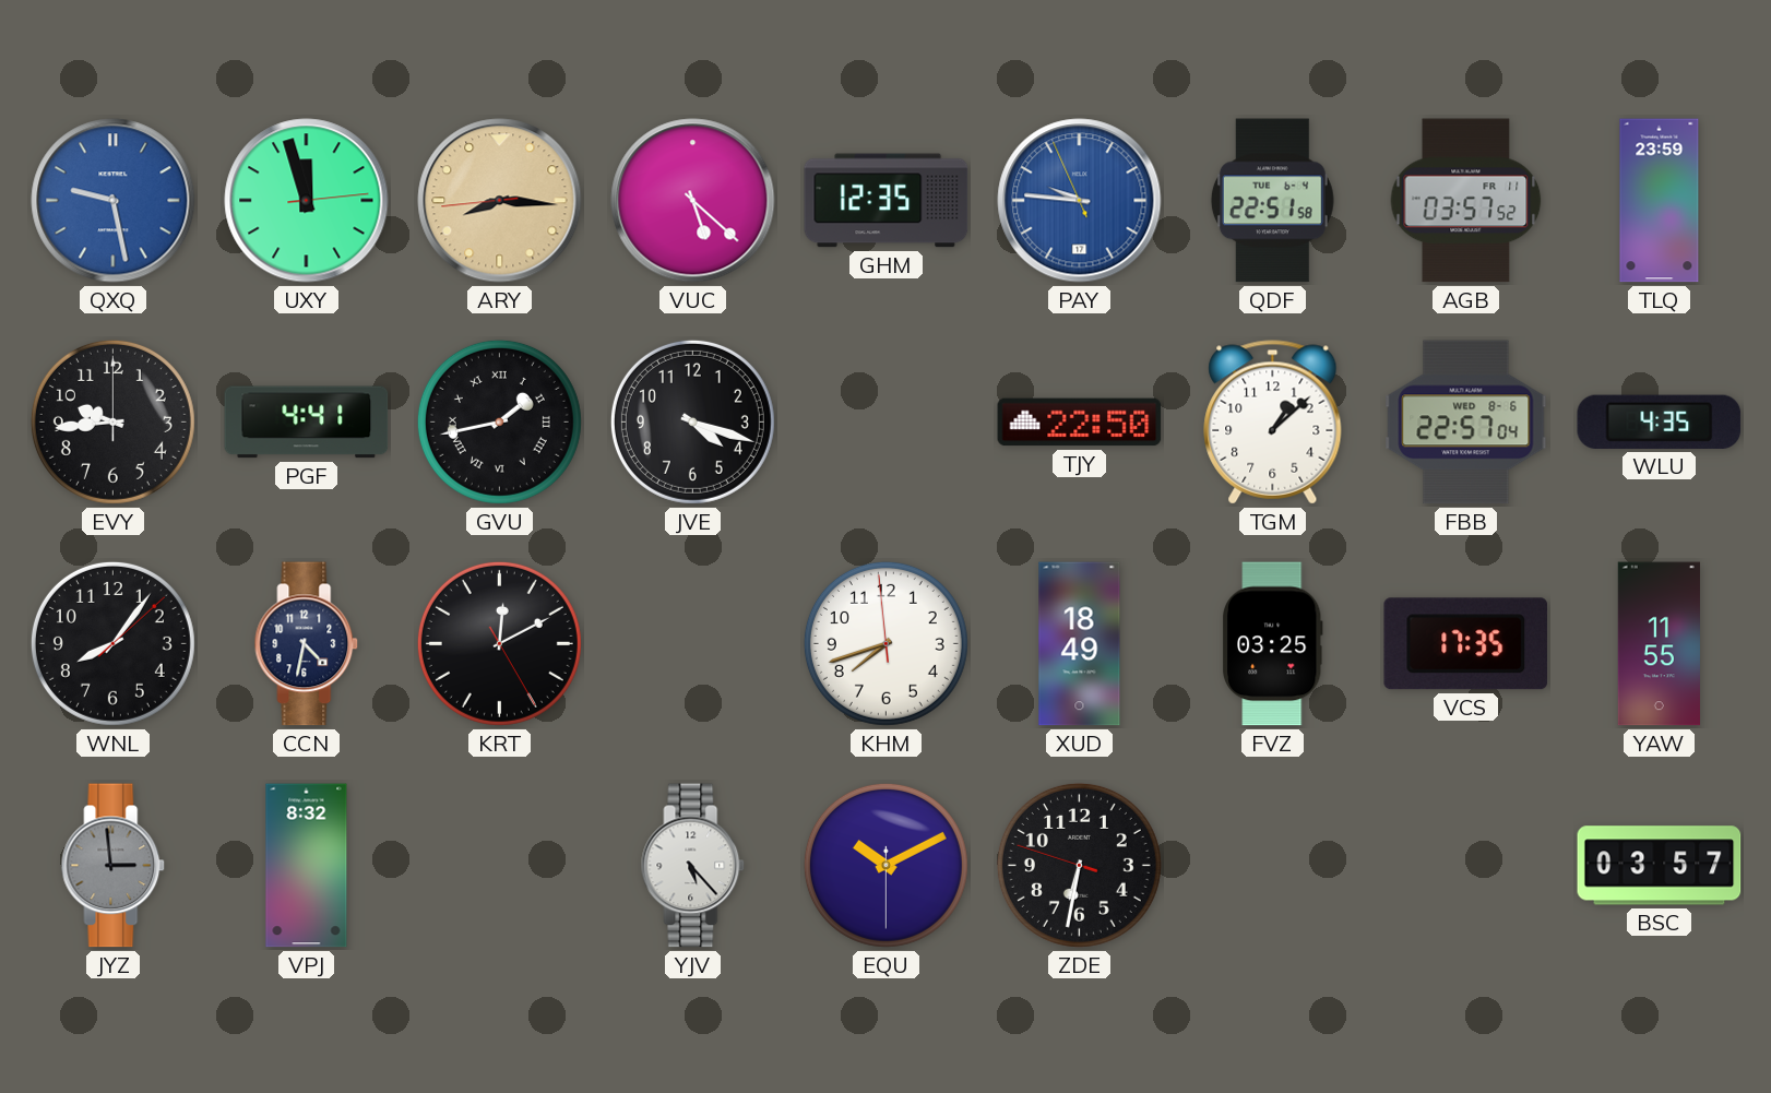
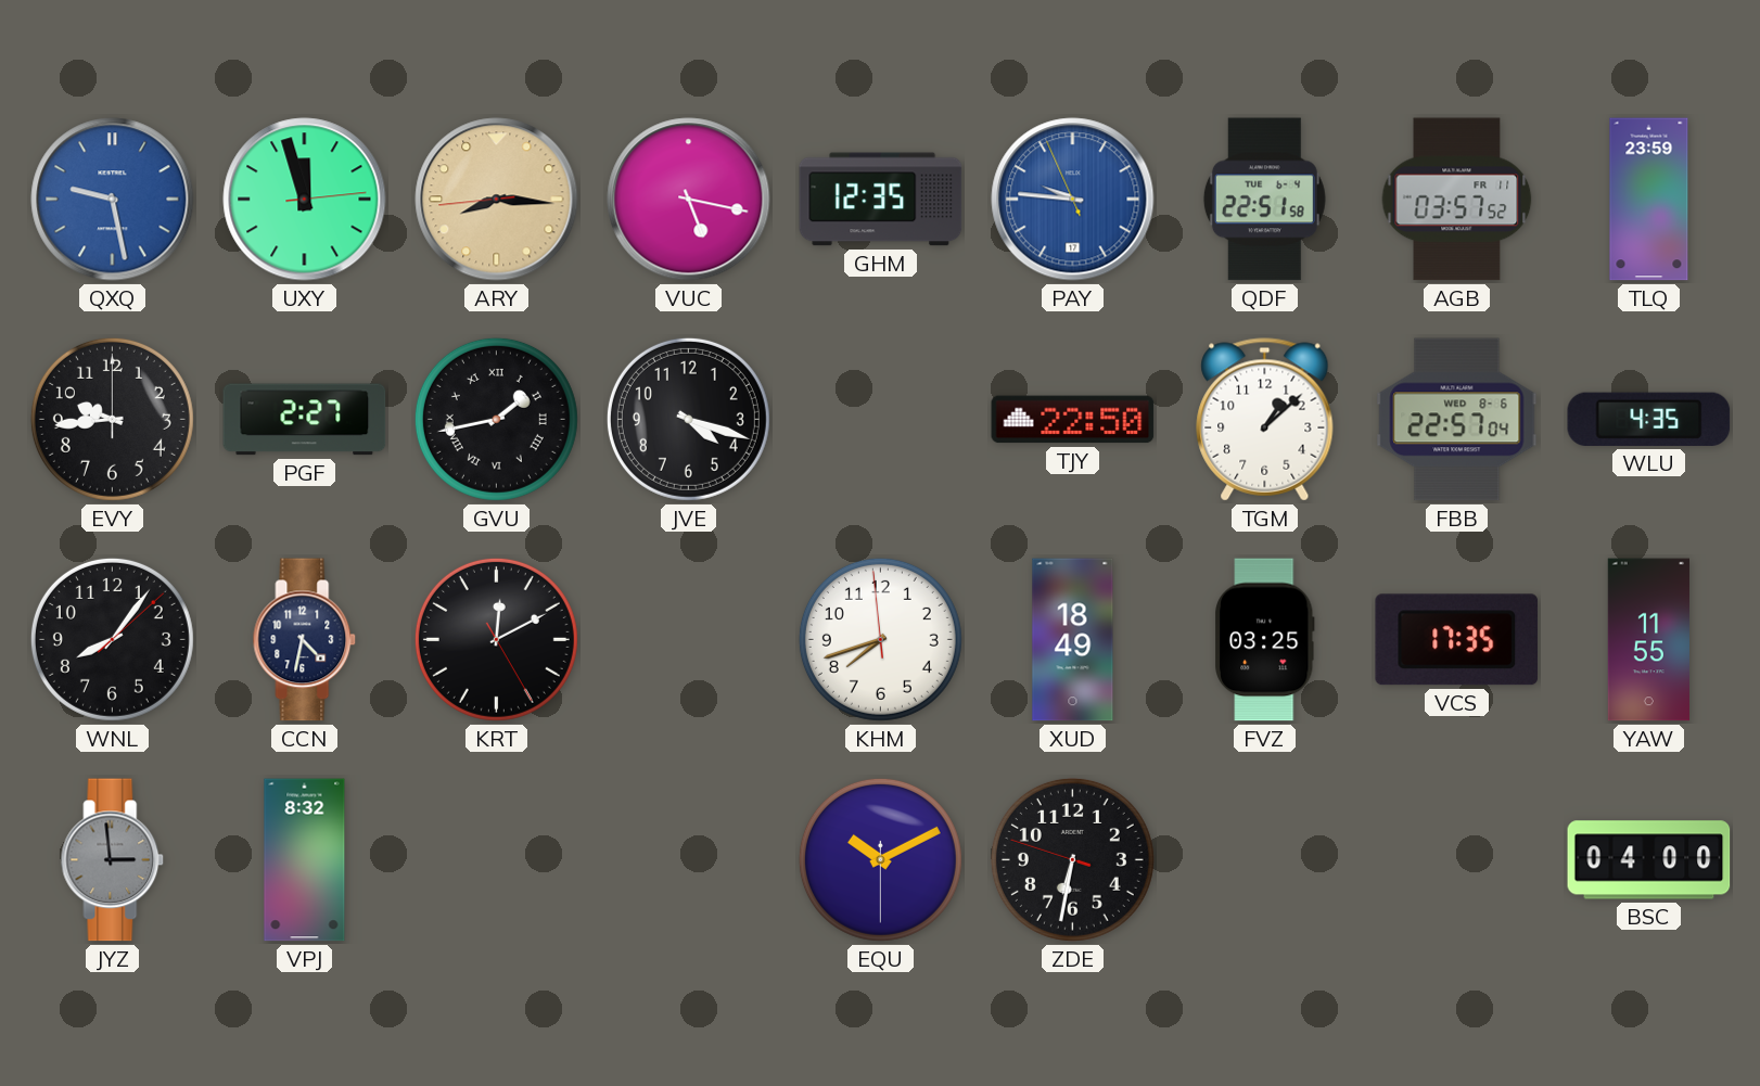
VUC: 5:22 -> 5:17
PGF: 4:41 -> 2:27
YJV: 5:23 -> none
BSC: 03:57 -> 04:00
